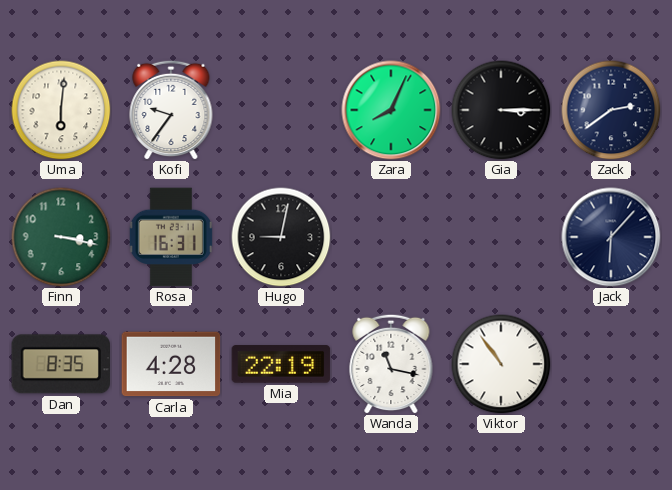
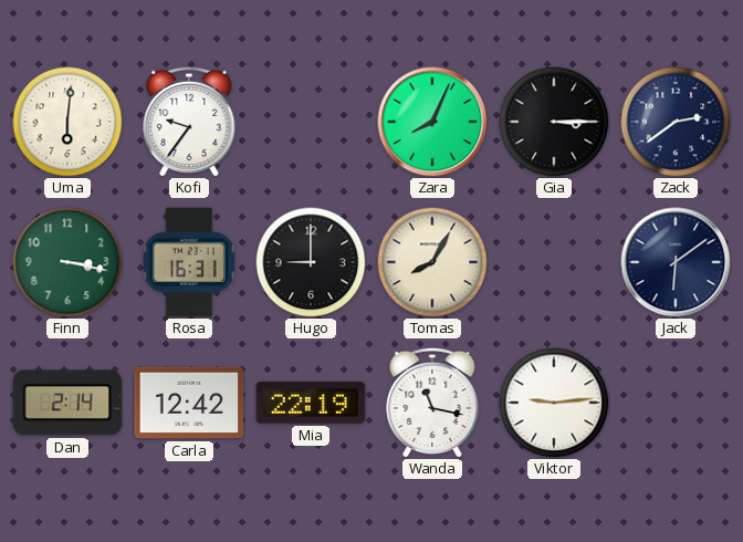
Hugo: 9:02 -> 9:00
Tomas: none -> 8:05
Jack: 6:07 -> 6:09
Dan: 8:35 -> 2:14
Carla: 4:28 -> 12:42
Viktor: 10:54 -> 9:14
